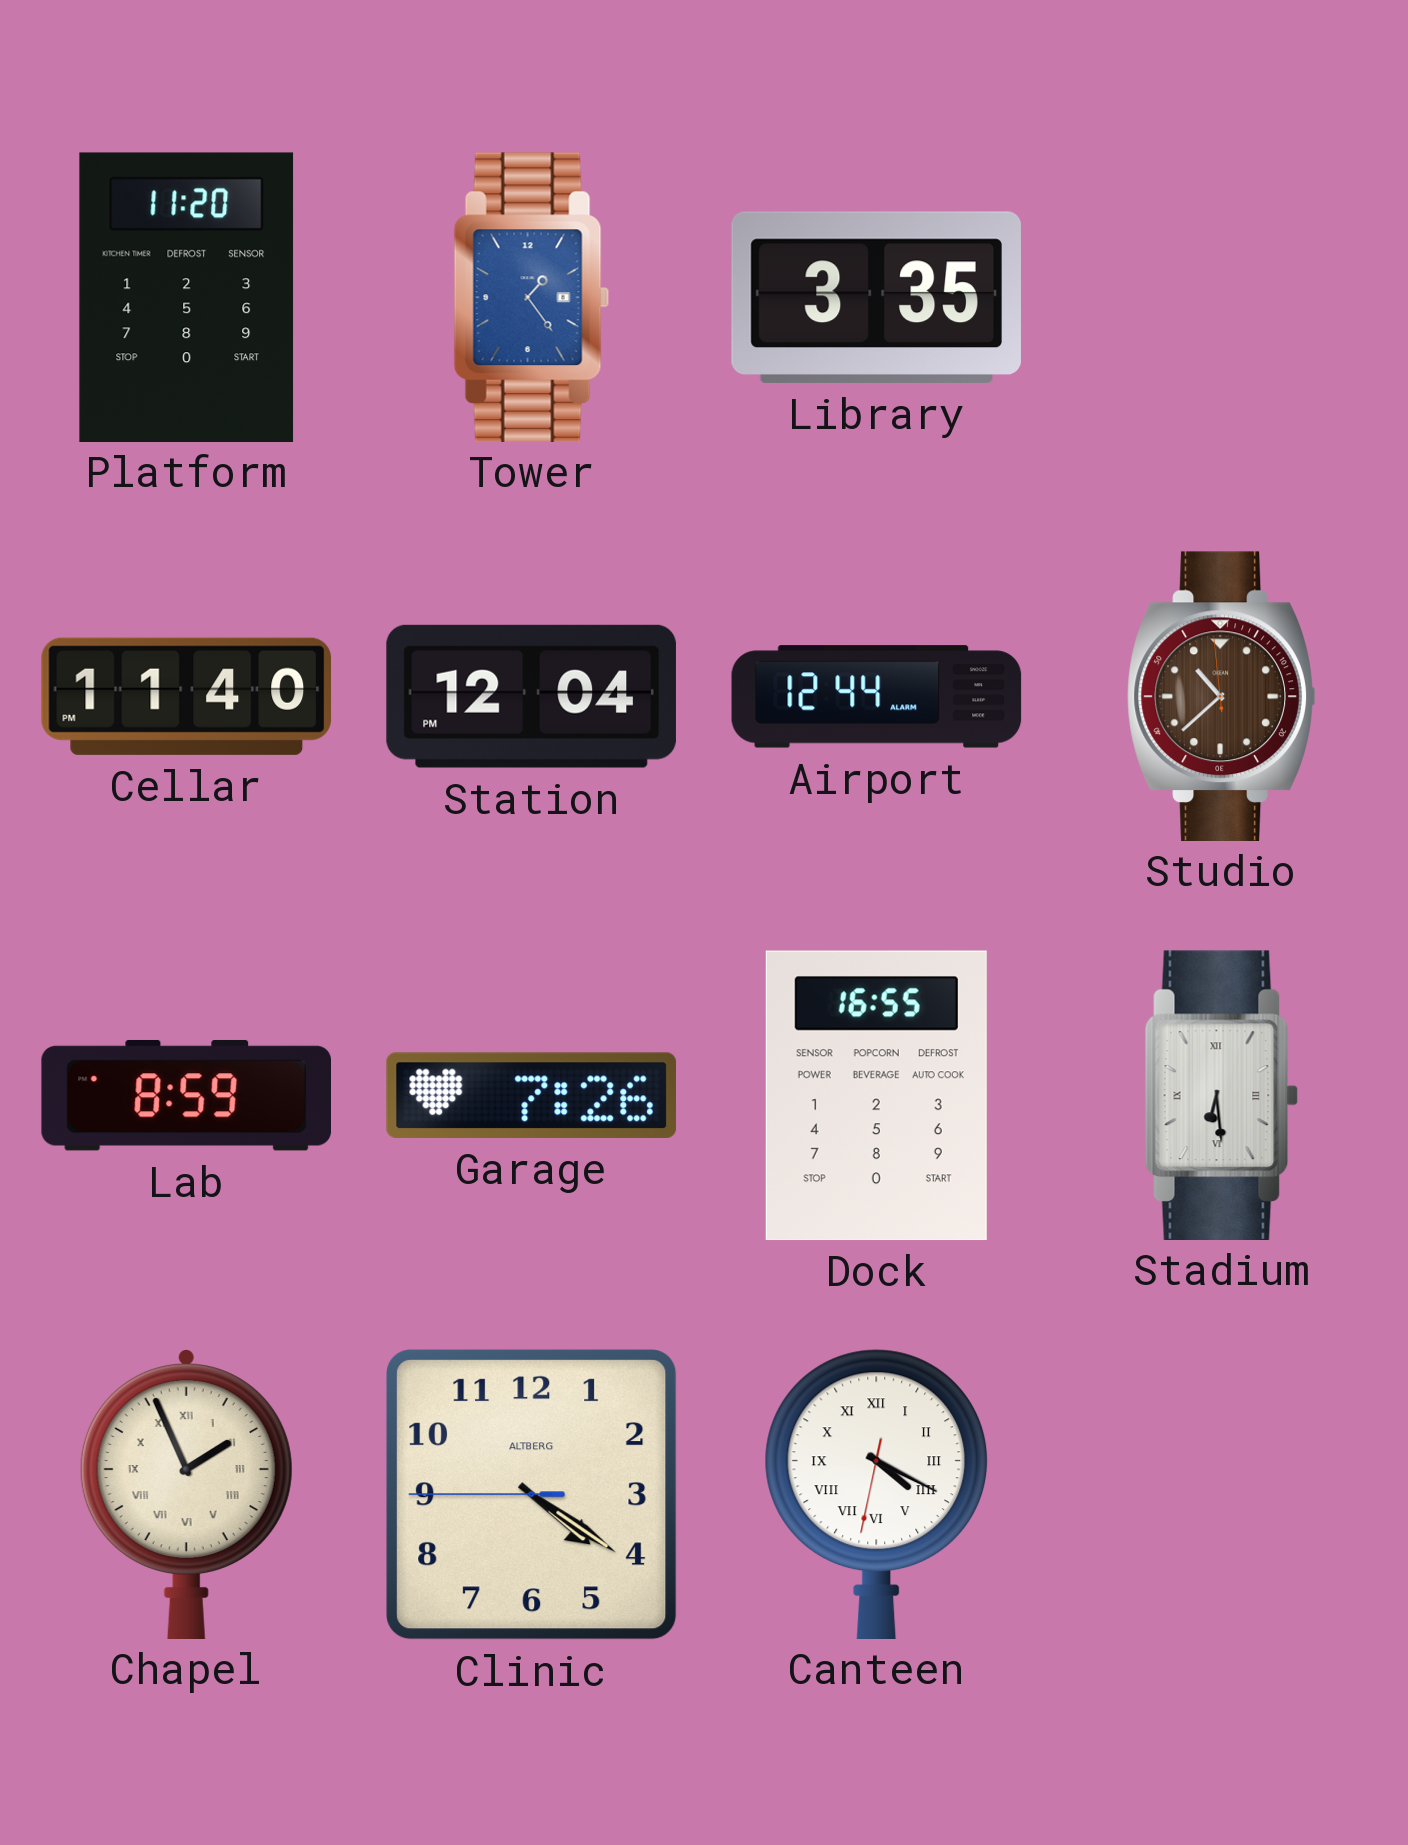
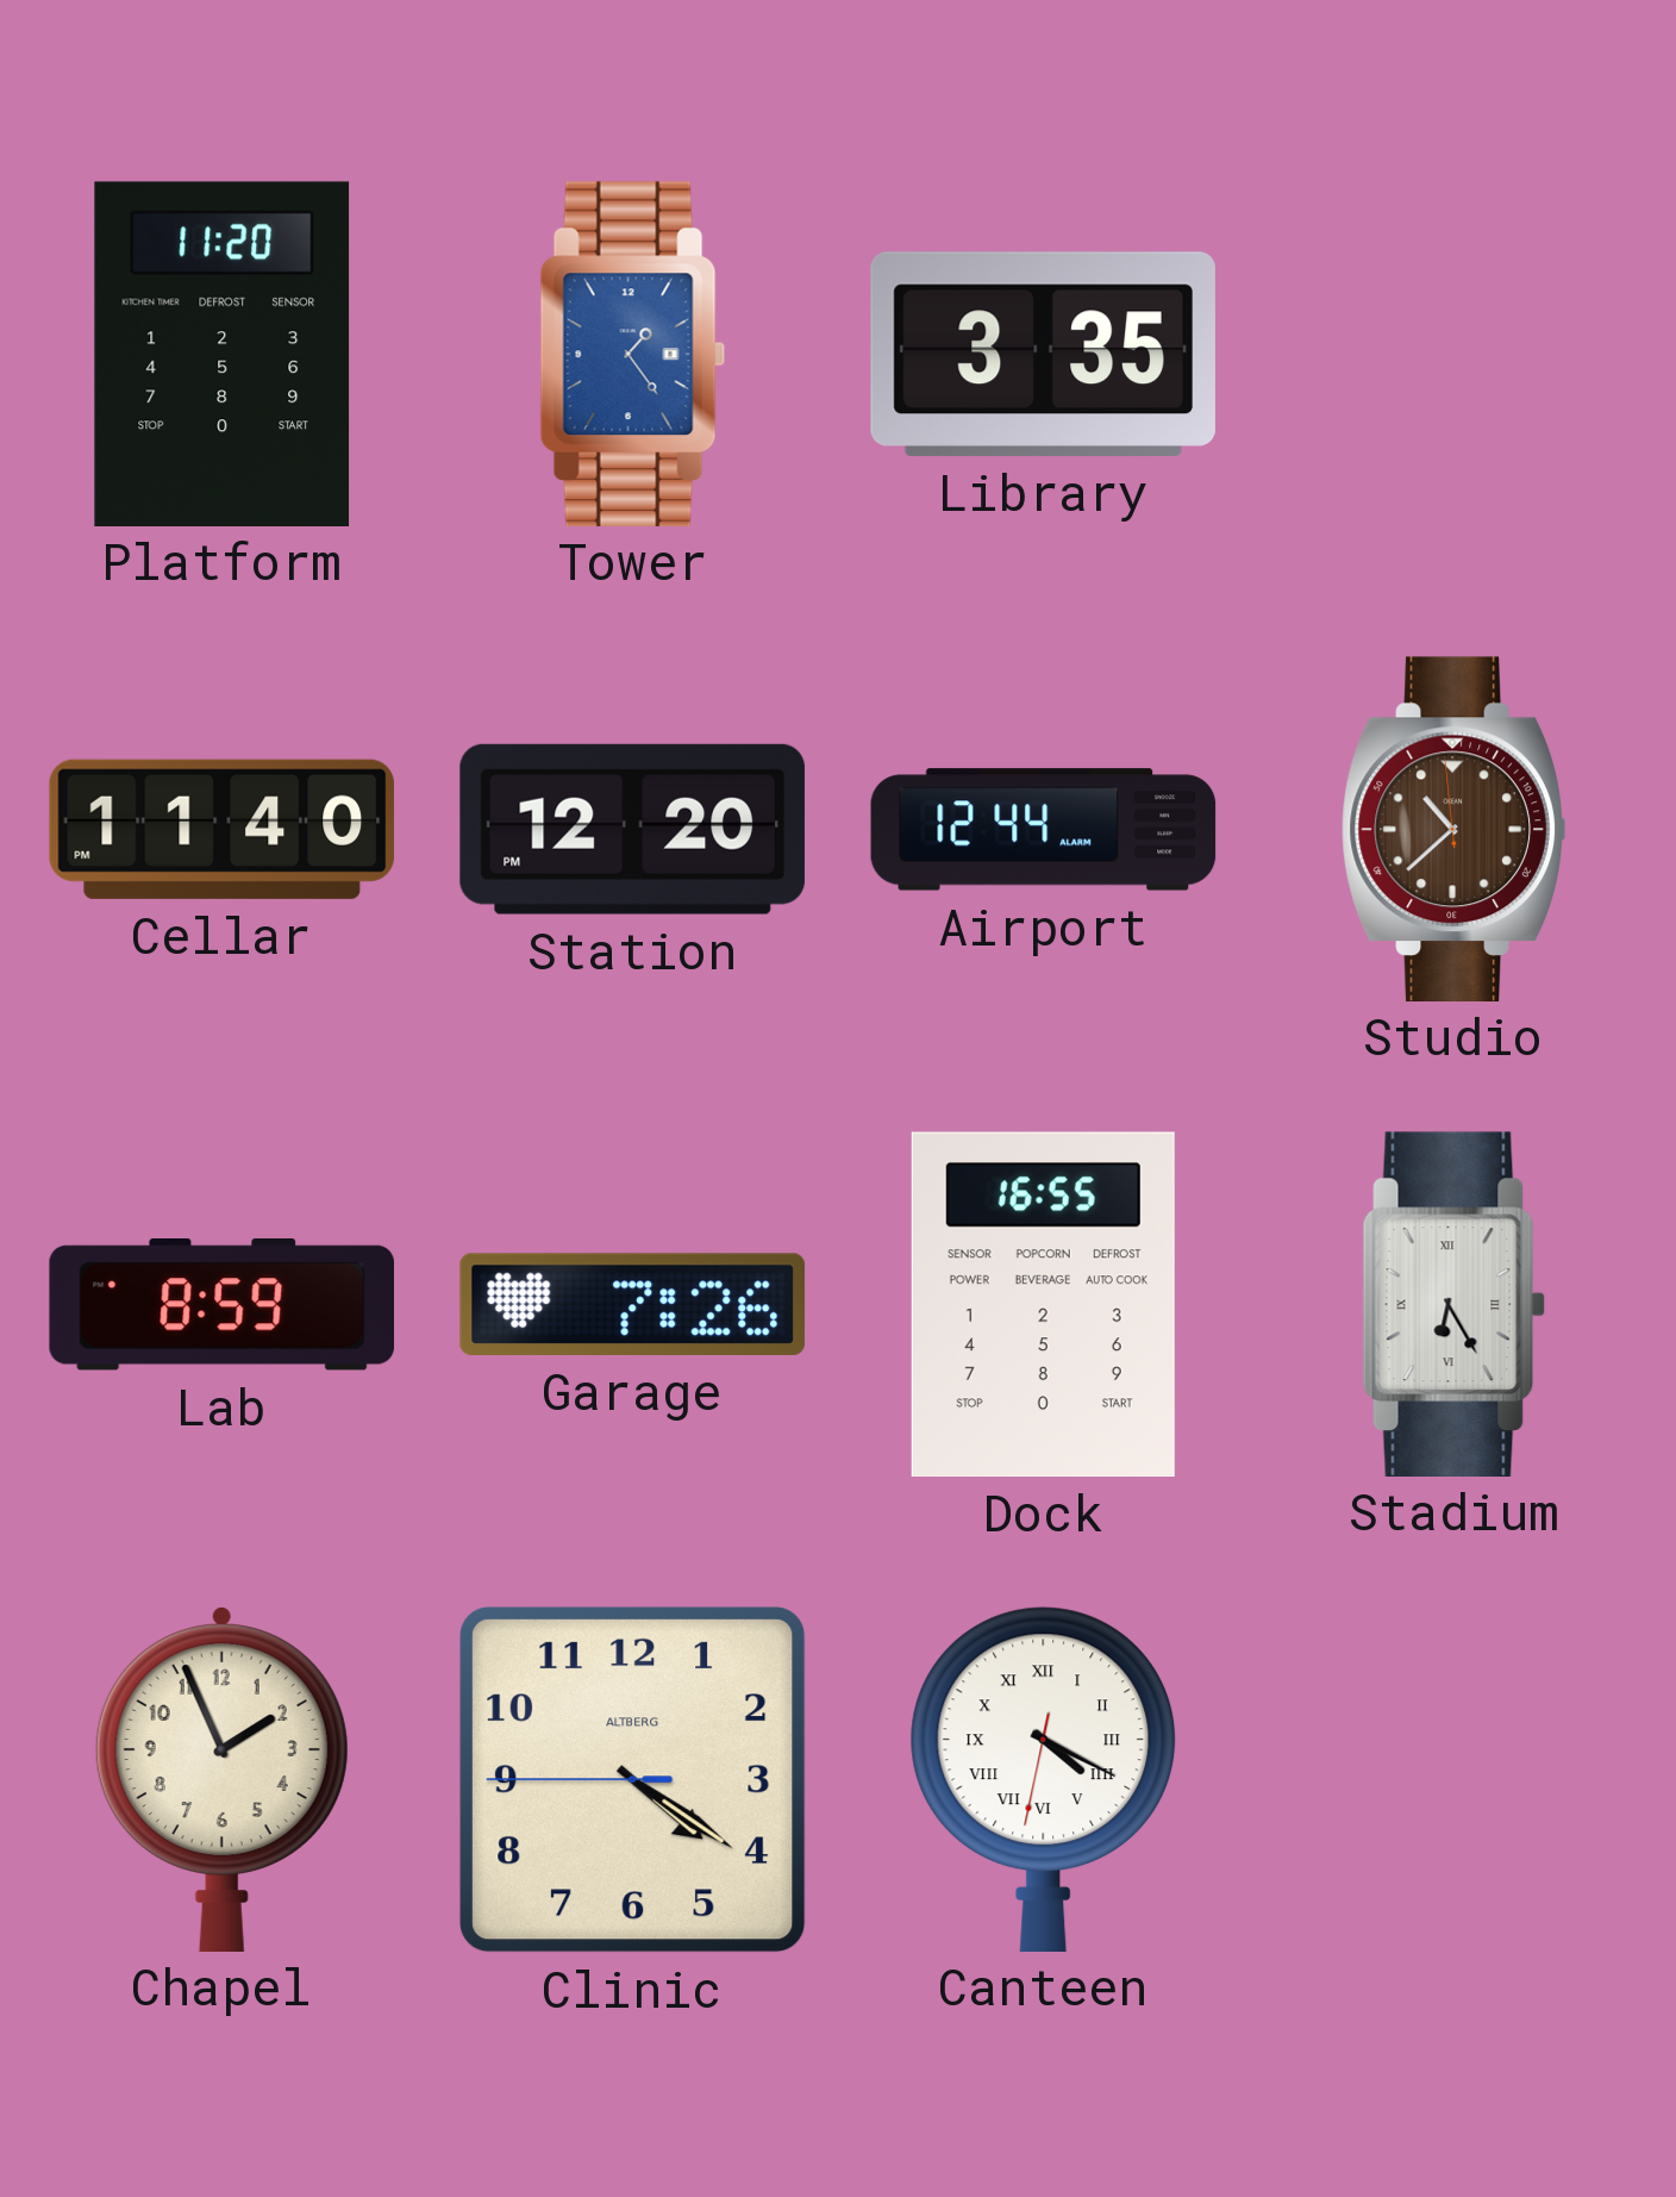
Station: 12:04 -> 12:20
Stadium: 6:29 -> 6:25
Chapel numerals: Roman -> Arabic
